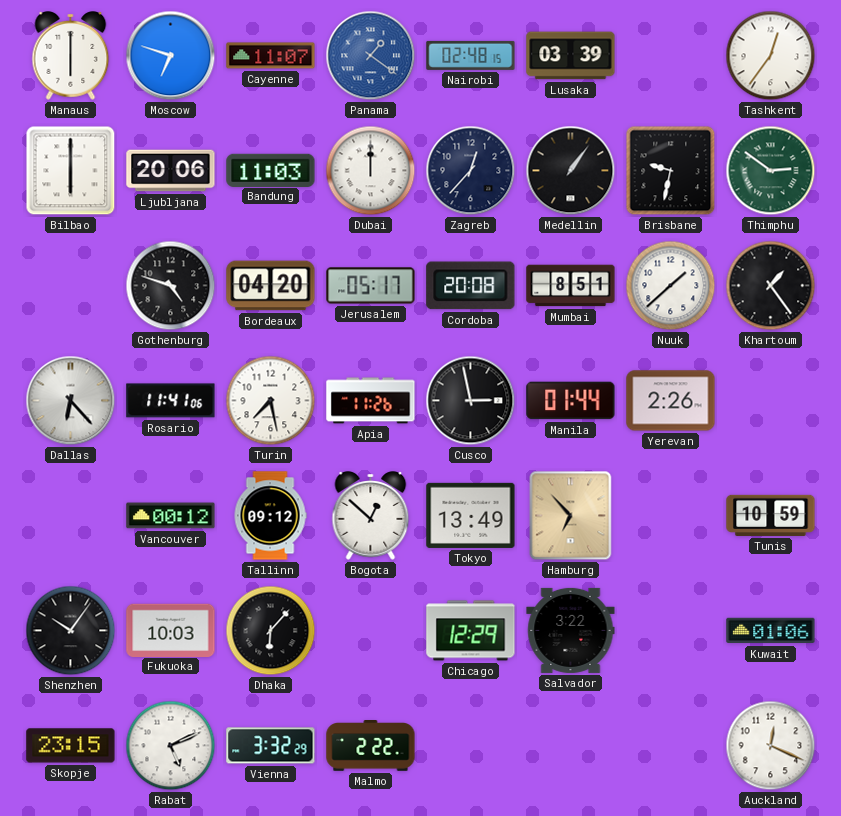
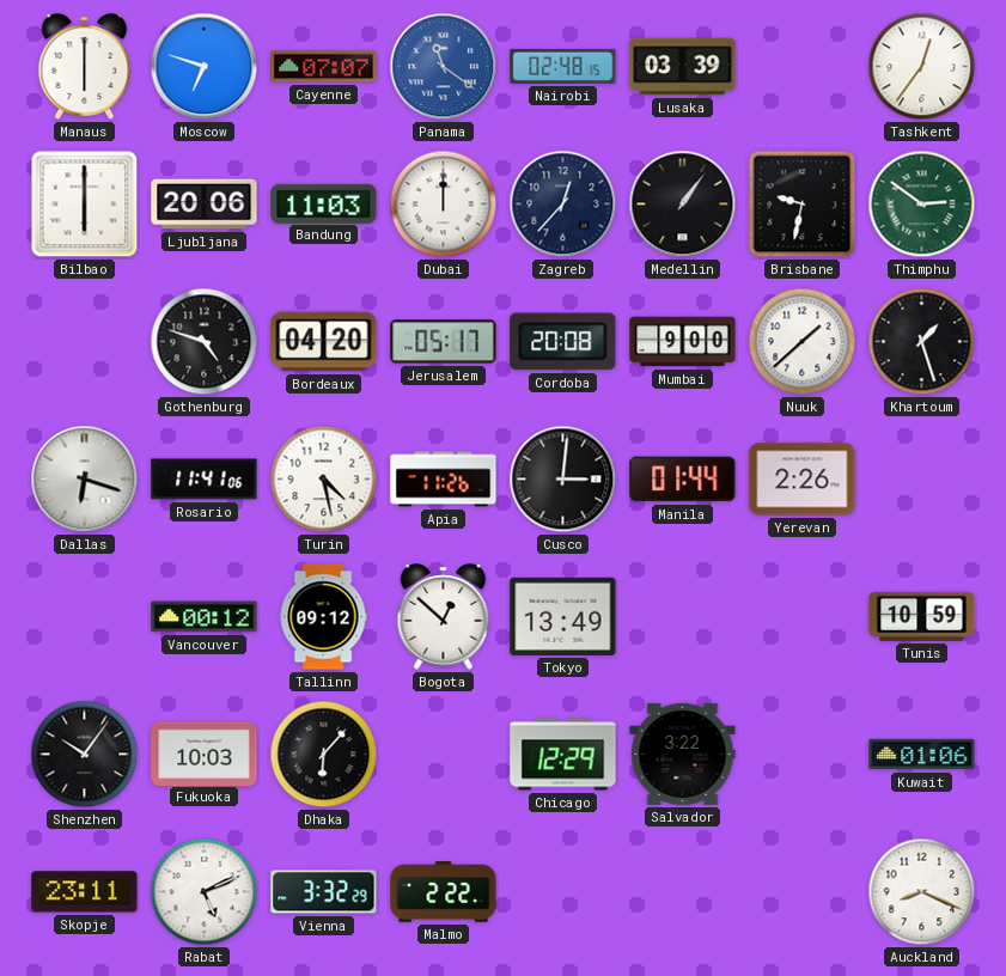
Cayenne: 11:07 -> 07:07
Panama: 1:21 -> 11:21
Mumbai: 8:51 -> 9:00
Khartoum: 1:24 -> 1:27
Dallas: 6:23 -> 6:18
Turin: 7:28 -> 4:28
Cusco: 2:58 -> 3:01
Hamburg: 6:53 -> none
Skopje: 23:15 -> 23:11
Auckland: 12:19 -> 8:19
